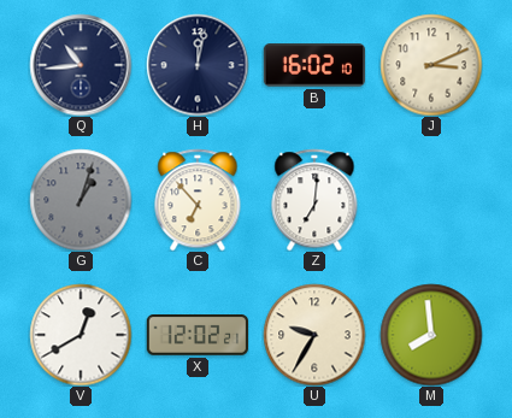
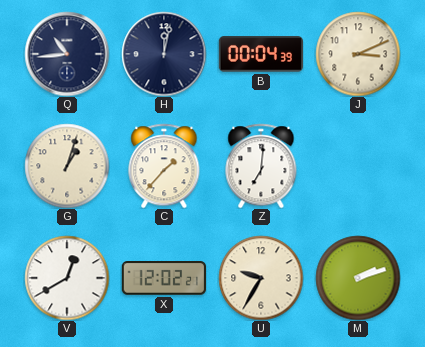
B: 16:02 -> 00:04
G dial: grey -> cream
C: 6:53 -> 1:37
M: 7:59 -> 2:12
